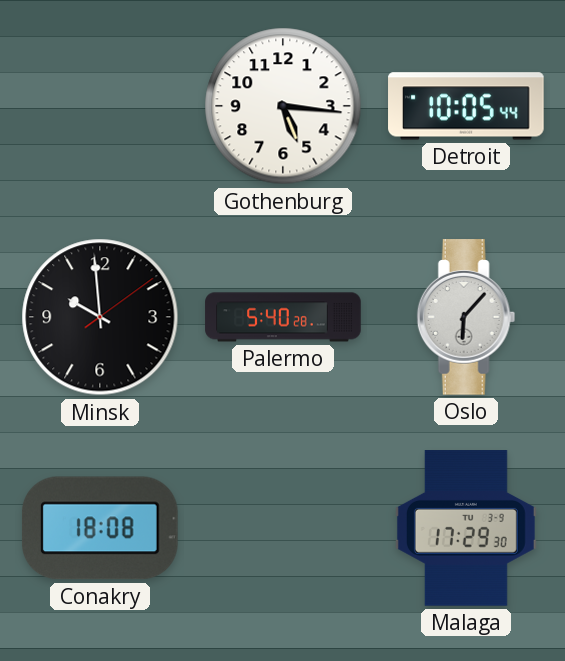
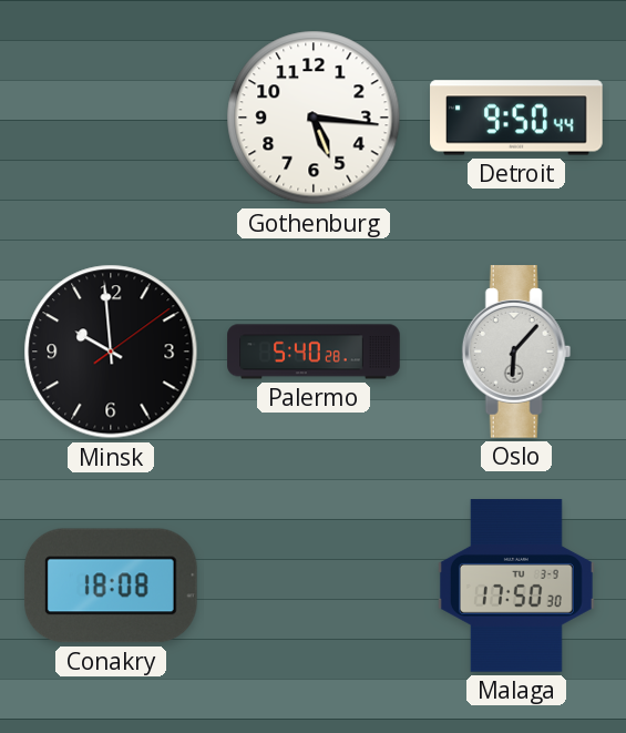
Detroit: 10:05 -> 9:50
Malaga: 17:29 -> 17:50
